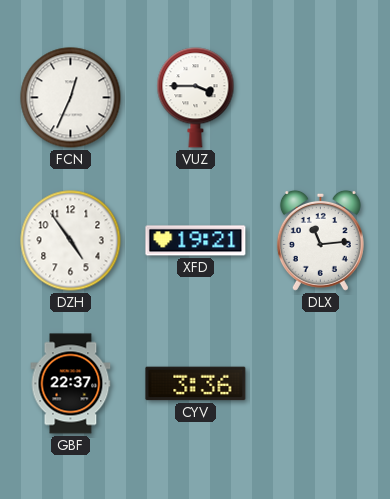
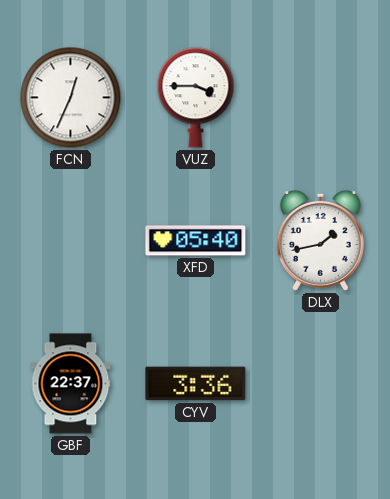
DZH: 4:54 -> none
XFD: 19:21 -> 05:40
DLX: 11:14 -> 1:43
